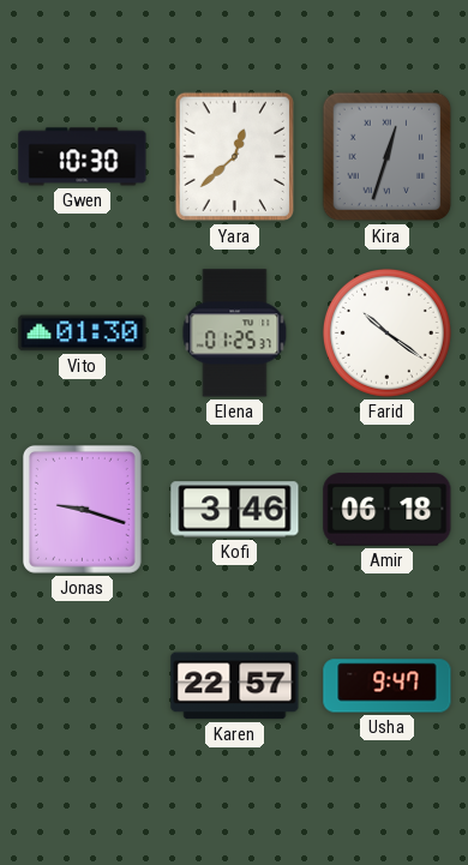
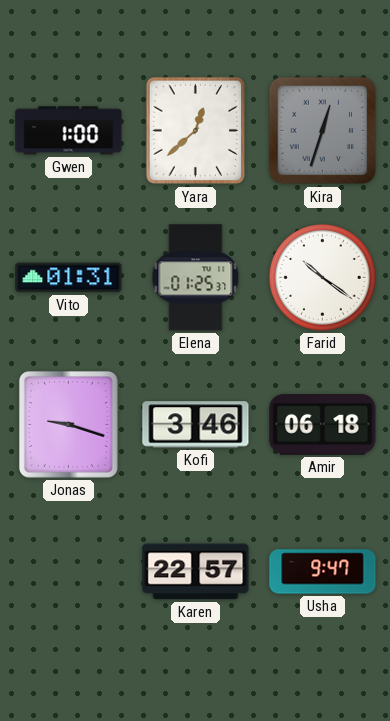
Gwen: 10:30 -> 1:00
Vito: 01:30 -> 01:31
